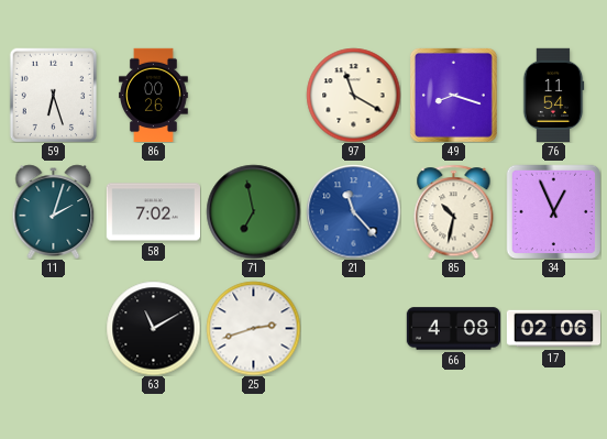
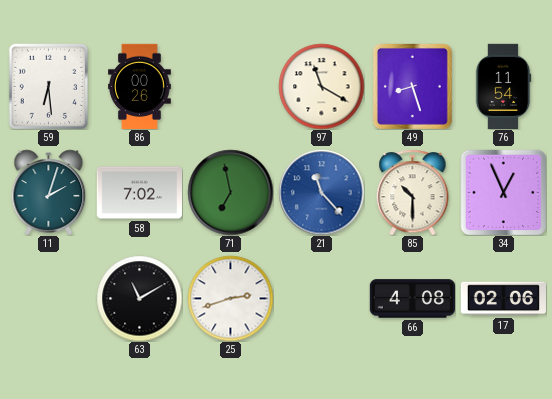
59: 6:27 -> 6:29
49: 8:18 -> 8:27
85: 10:32 -> 10:30
